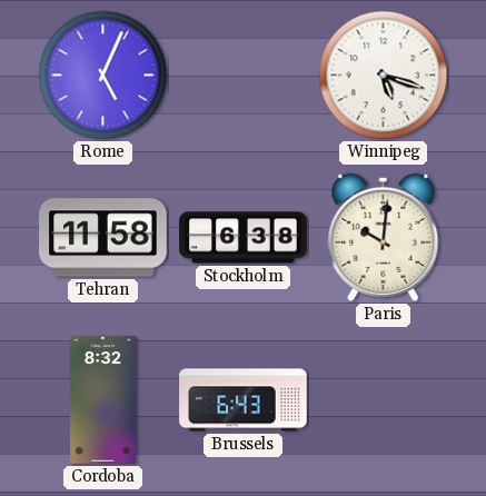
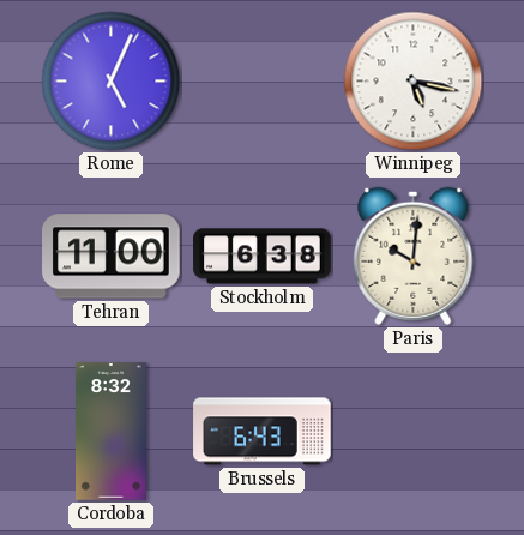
Winnipeg: 5:18 -> 5:17
Tehran: 11:58 -> 11:00
